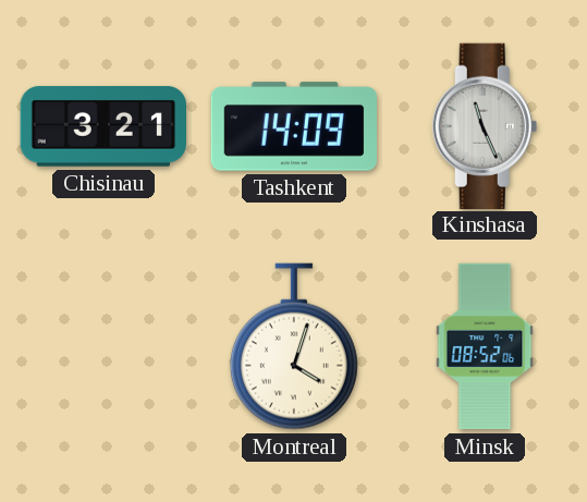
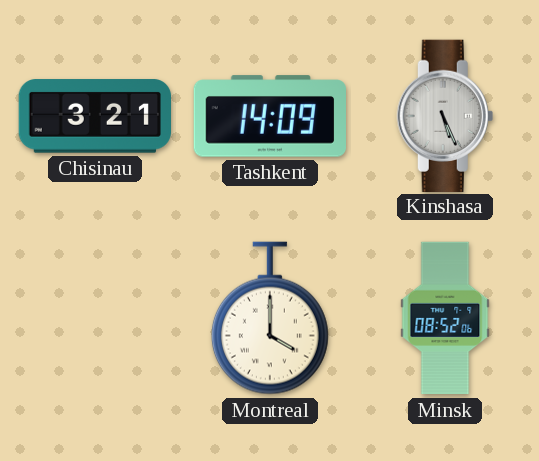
Kinshasa: 11:26 -> 5:26
Montreal: 4:03 -> 4:00
